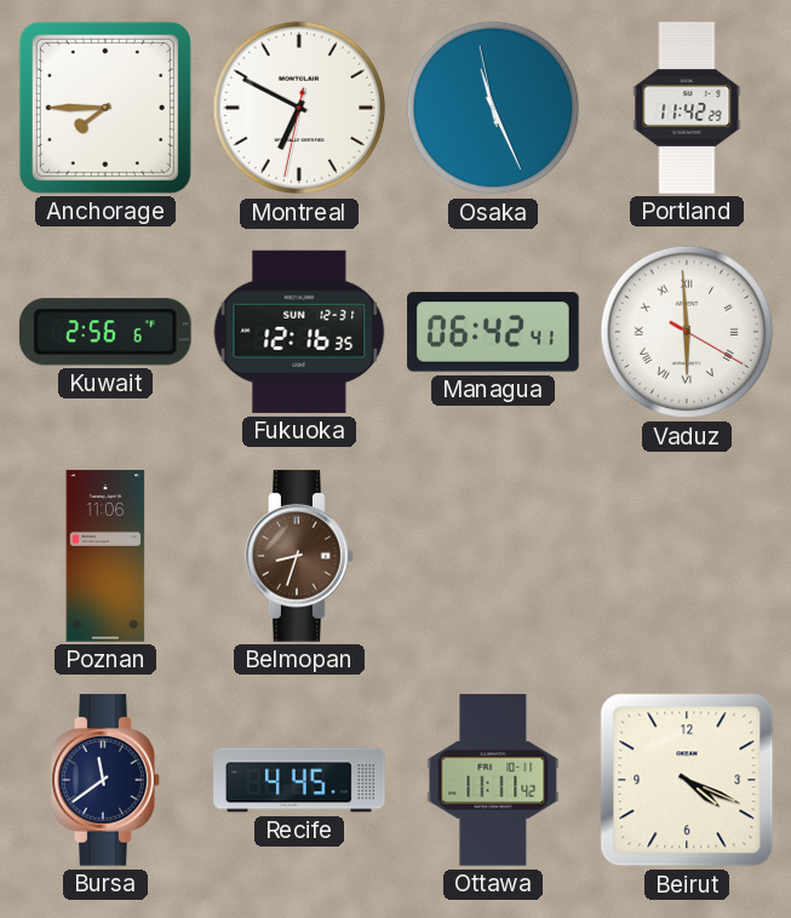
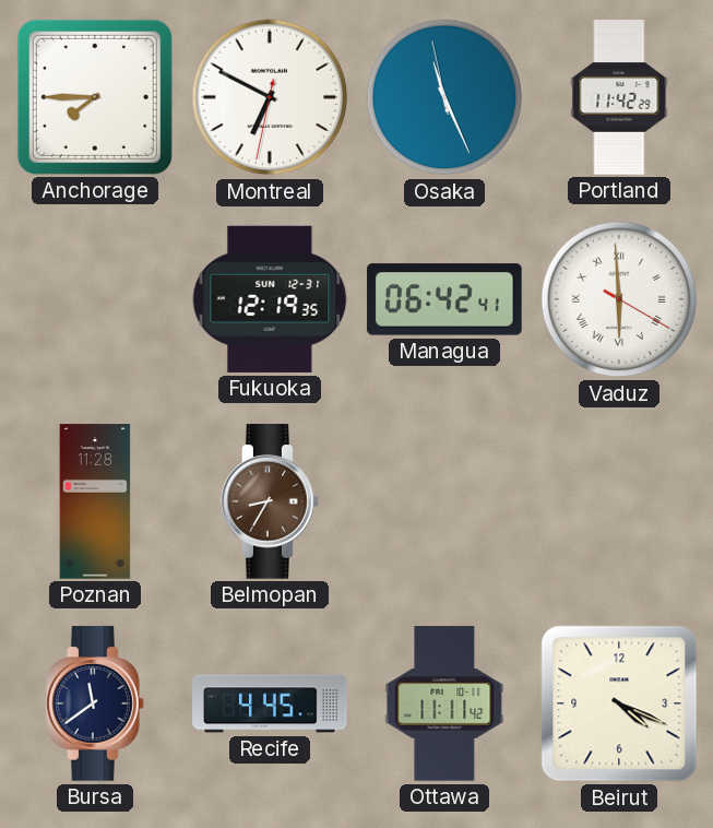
Kuwait: 2:56 -> none
Fukuoka: 12:16 -> 12:19
Poznan: 11:06 -> 11:28
Belmopan: 8:33 -> 8:35
